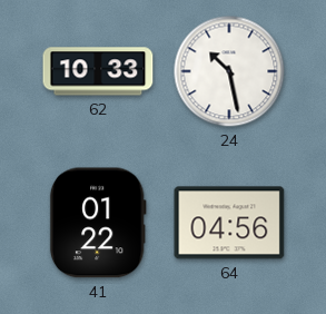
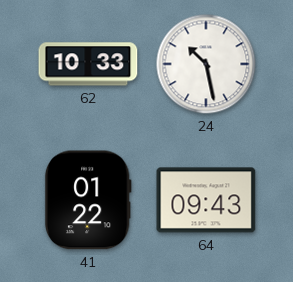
64: 04:56 -> 09:43
